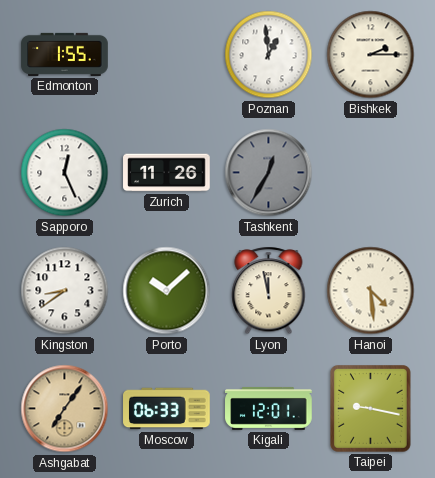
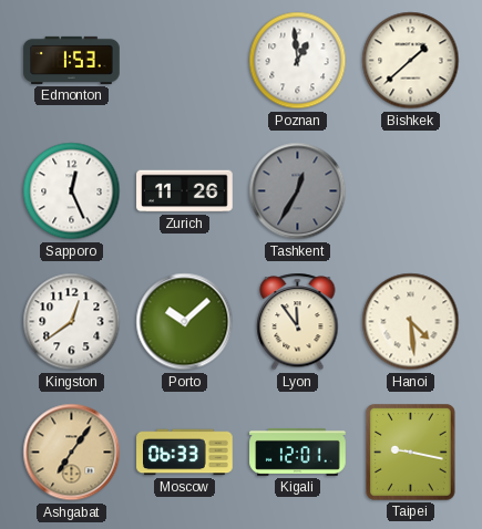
Edmonton: 1:55 -> 1:53
Bishkek: 2:15 -> 1:38
Kingston: 8:39 -> 12:39
Lyon: 11:58 -> 11:54
